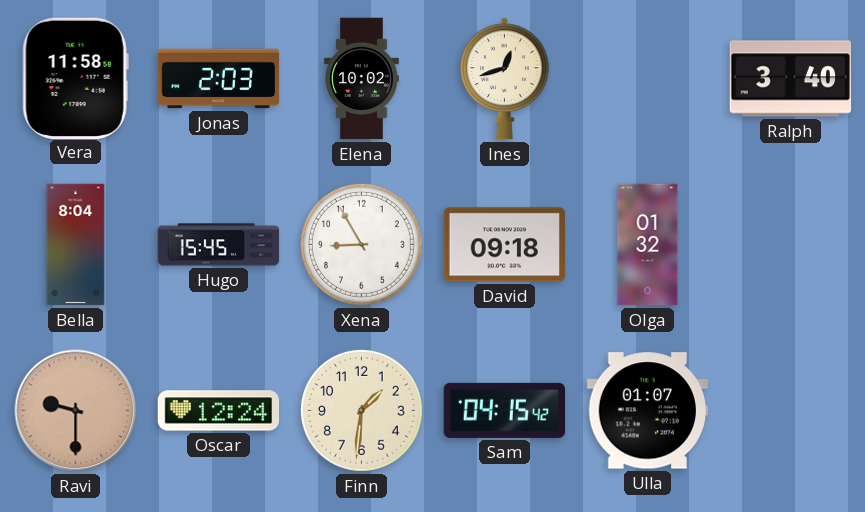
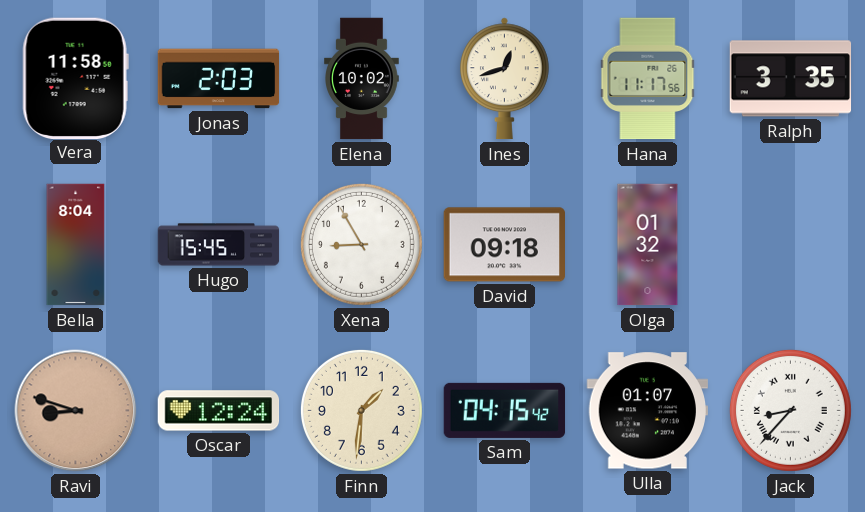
Hana: none -> 11:17
Ralph: 3:40 -> 3:35
Ravi: 9:30 -> 8:48
Jack: none -> 8:37
